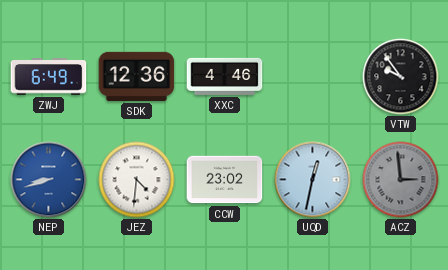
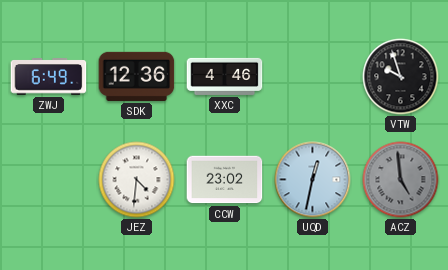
VTW: 9:54 -> 9:57
NEP: 8:42 -> none
ACZ: 2:59 -> 4:59
